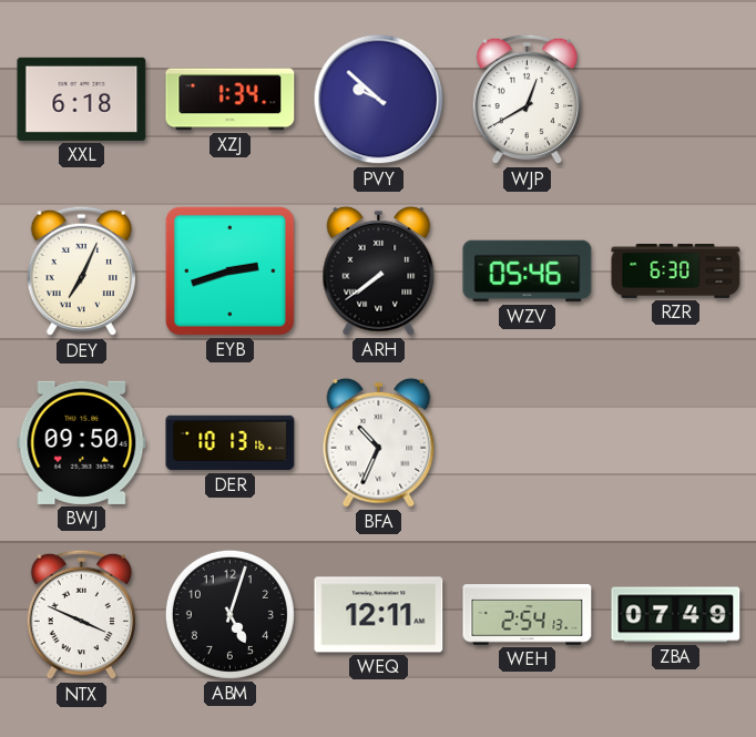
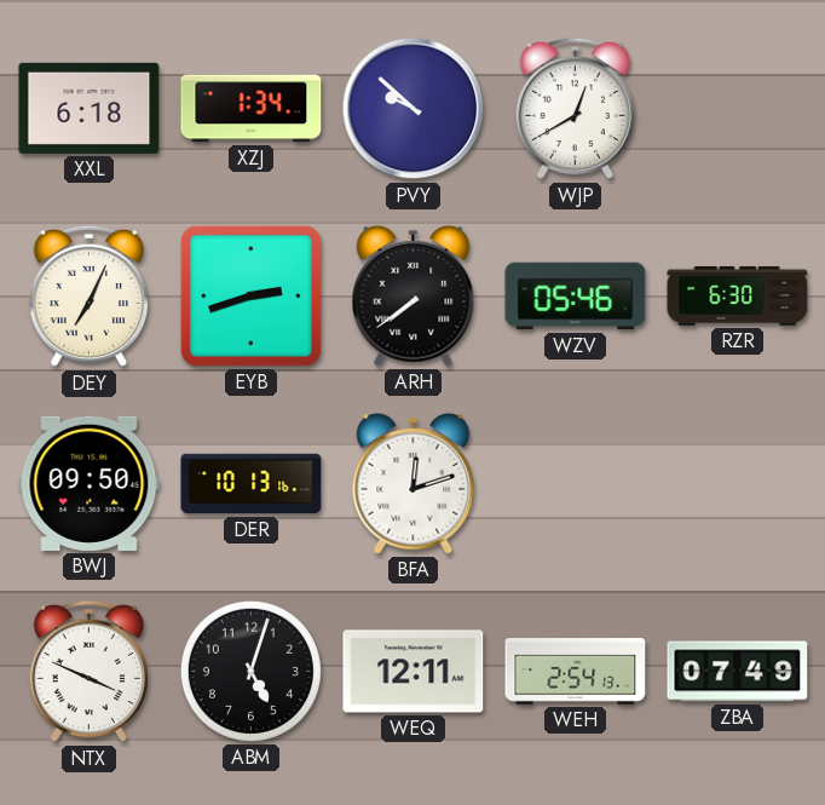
BFA: 10:34 -> 12:12
